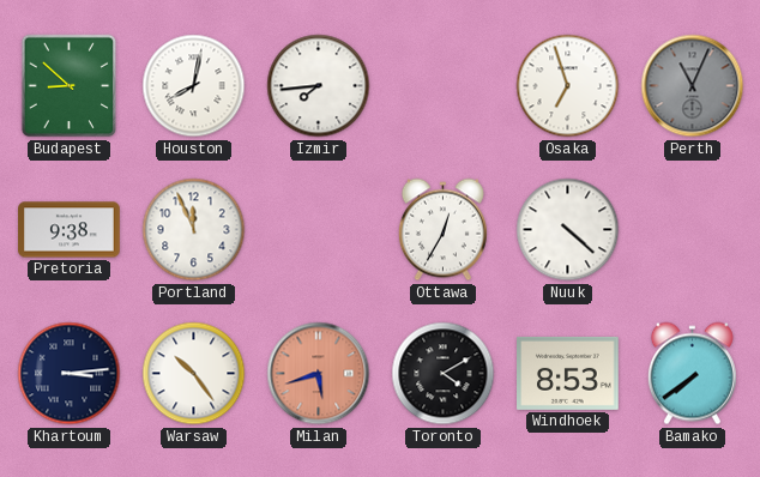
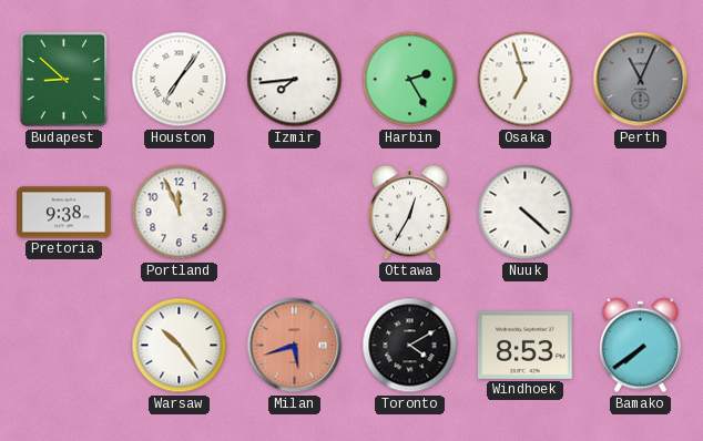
Houston: 8:02 -> 7:06
Harbin: none -> 2:25
Khartoum: 3:14 -> none
